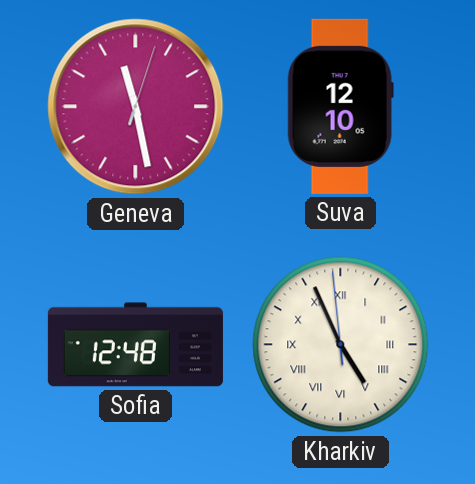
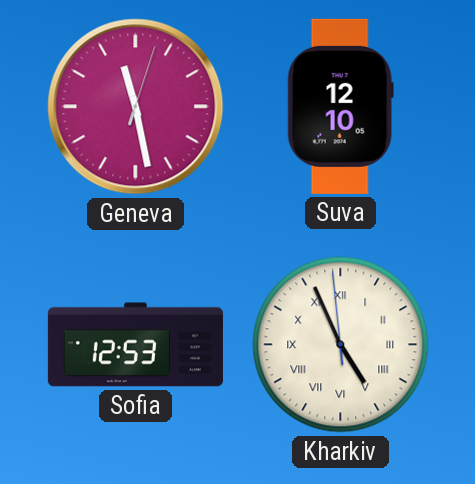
Sofia: 12:48 -> 12:53
